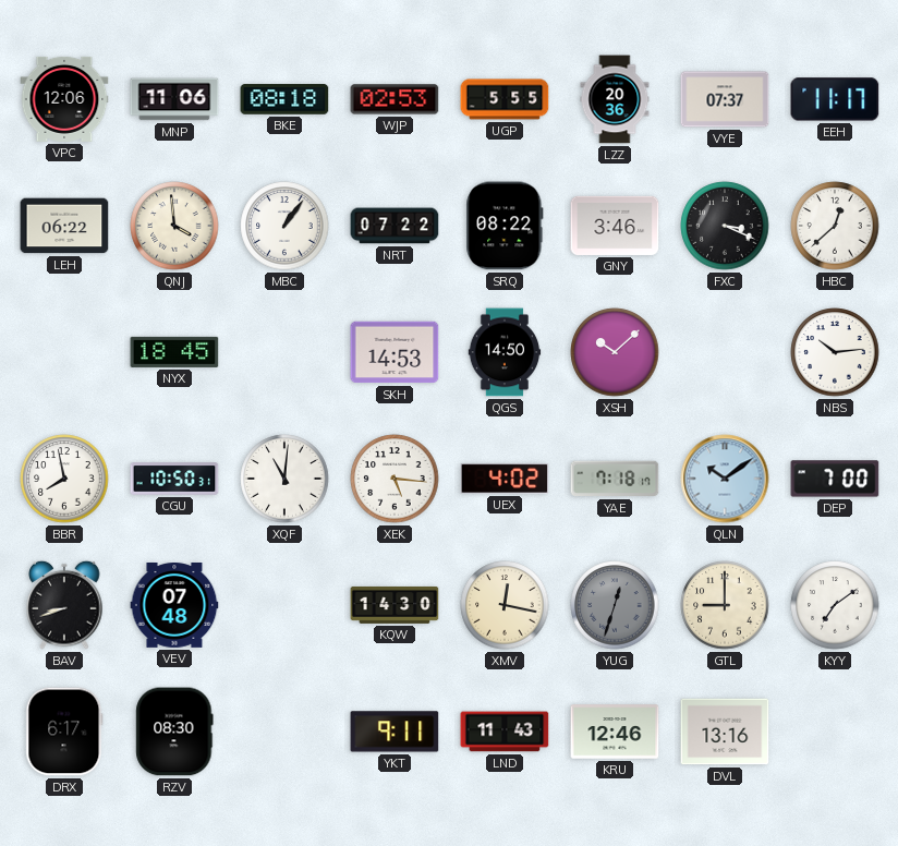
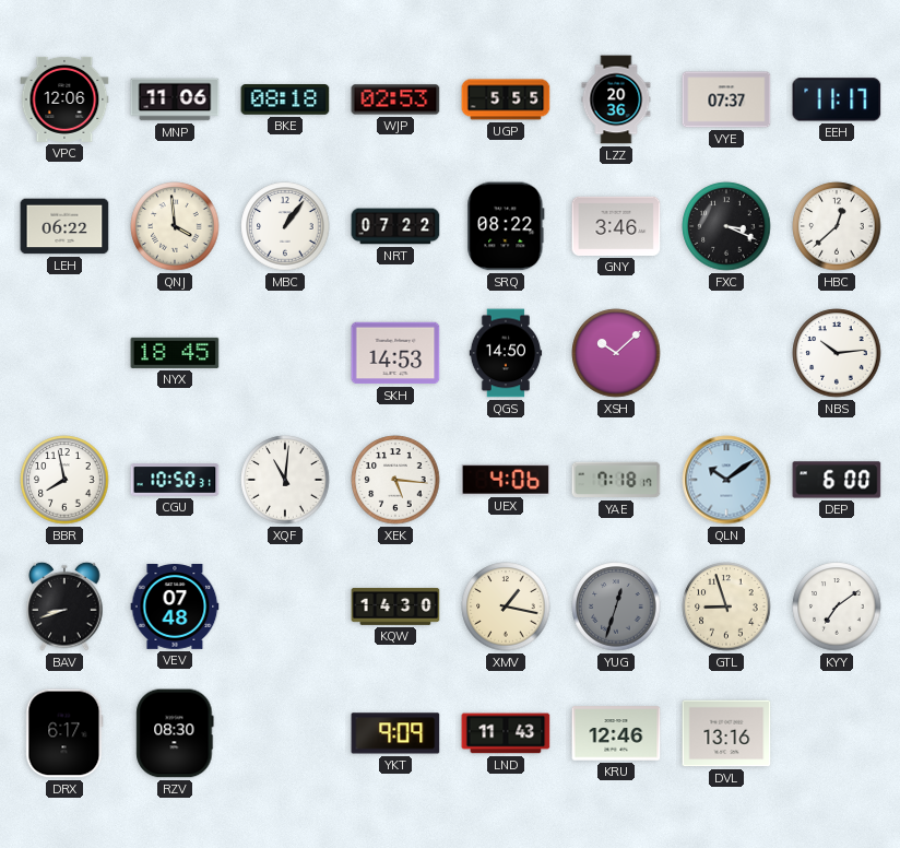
UEX: 4:02 -> 4:06
DEP: 7:00 -> 6:00
XMV: 12:17 -> 1:17
GTL: 9:00 -> 8:57
YKT: 9:11 -> 9:09
